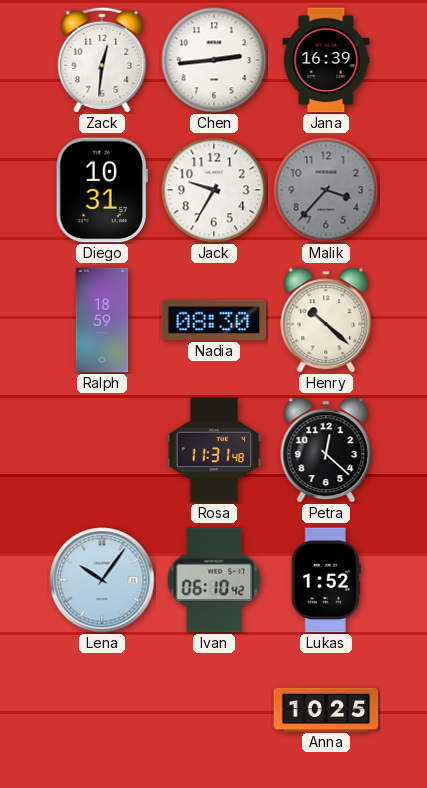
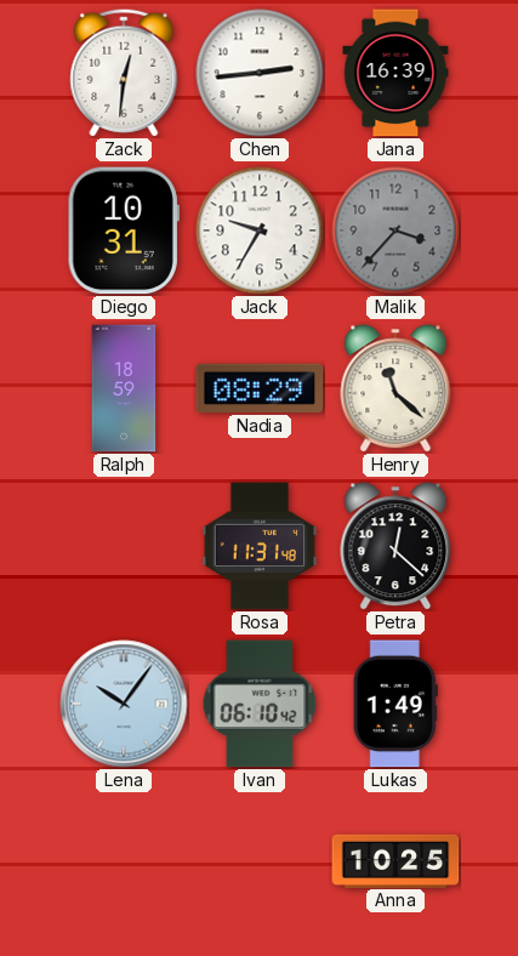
Nadia: 08:30 -> 08:29
Henry: 10:22 -> 11:22
Lukas: 1:52 -> 1:49
